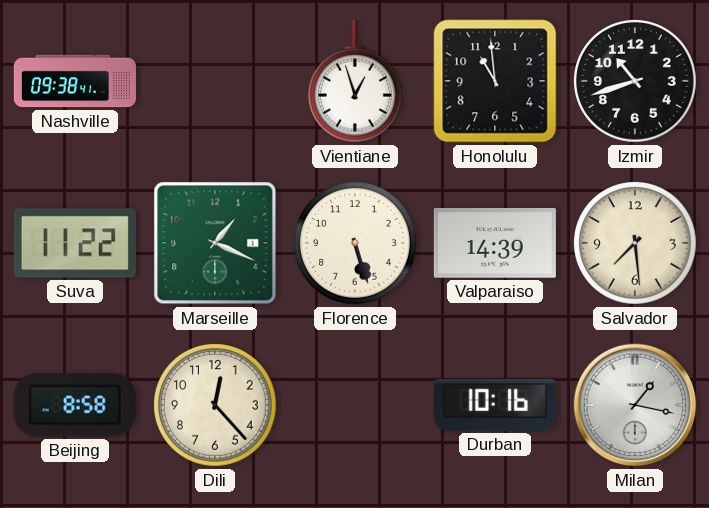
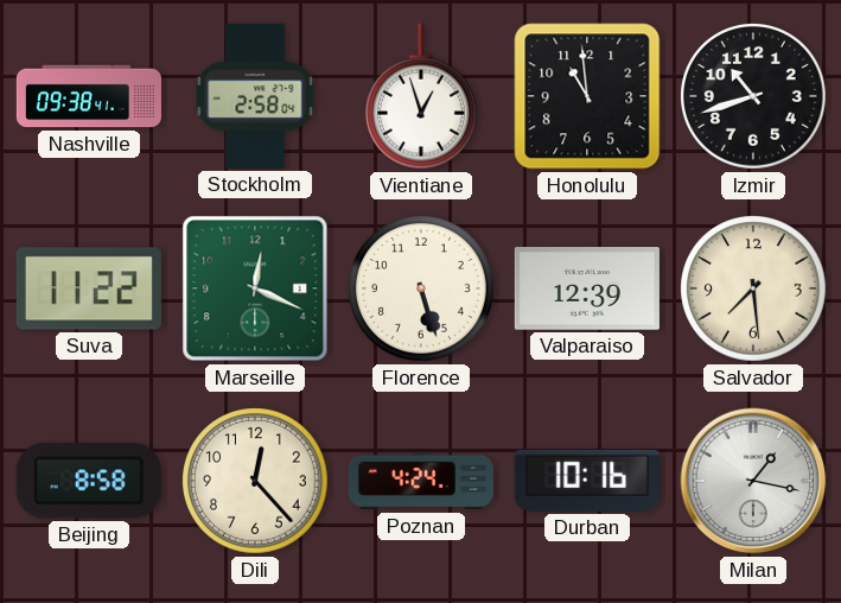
Stockholm: none -> 2:58
Marseille: 1:19 -> 12:19
Valparaiso: 14:39 -> 12:39
Poznan: none -> 4:24
